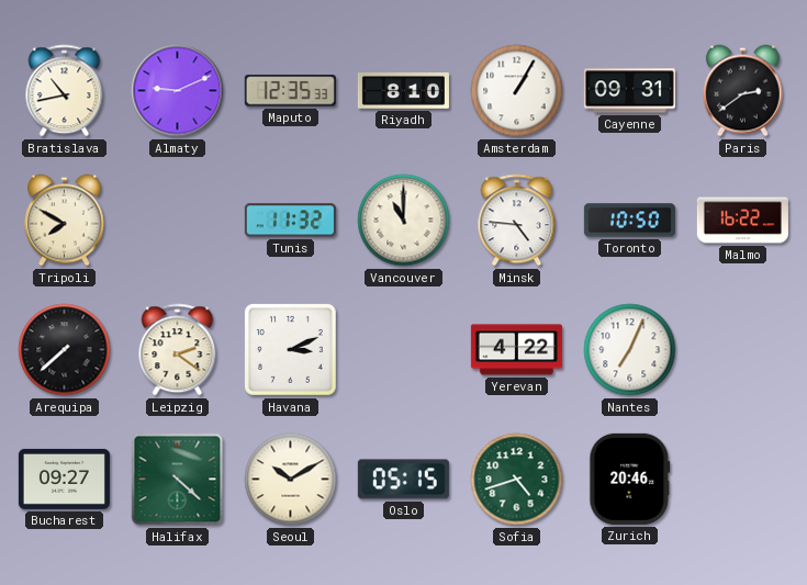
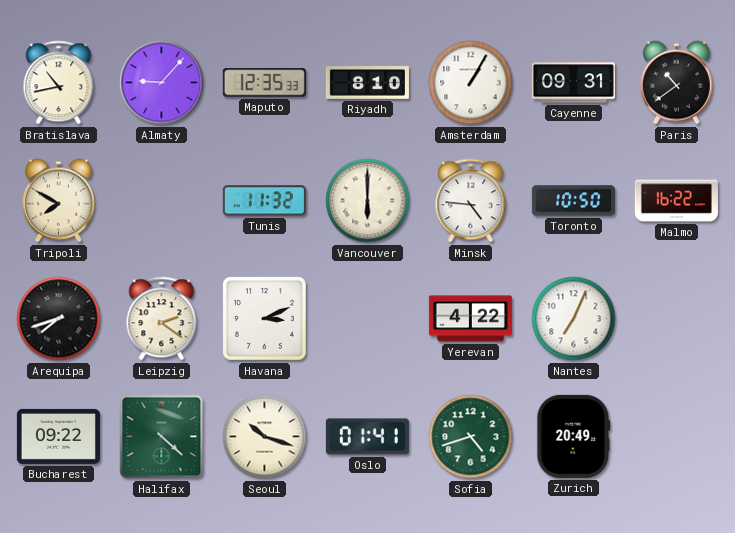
Almaty: 9:11 -> 9:07
Paris: 2:39 -> 10:39
Vancouver: 11:00 -> 6:00
Arequipa: 7:38 -> 7:42
Bucharest: 09:27 -> 09:22
Seoul: 10:10 -> 10:18
Oslo: 05:15 -> 01:41
Zurich: 20:46 -> 20:49
